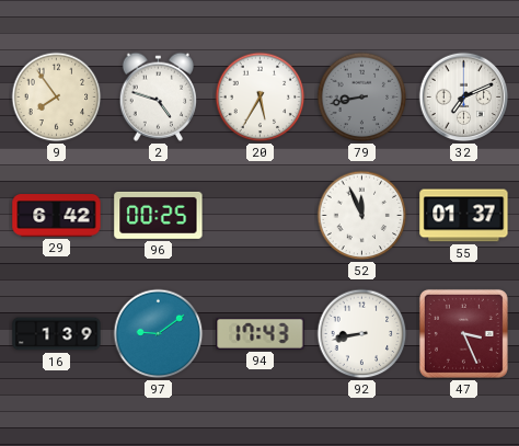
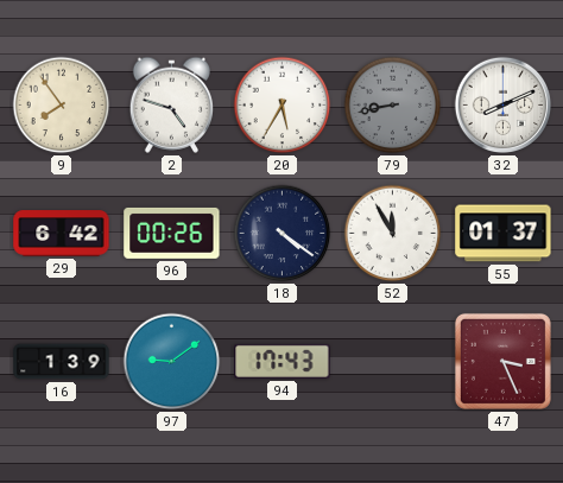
32: 7:11 -> 8:11
96: 00:25 -> 00:26
18: none -> 4:21
52: 11:56 -> 11:55
92: 8:43 -> none
